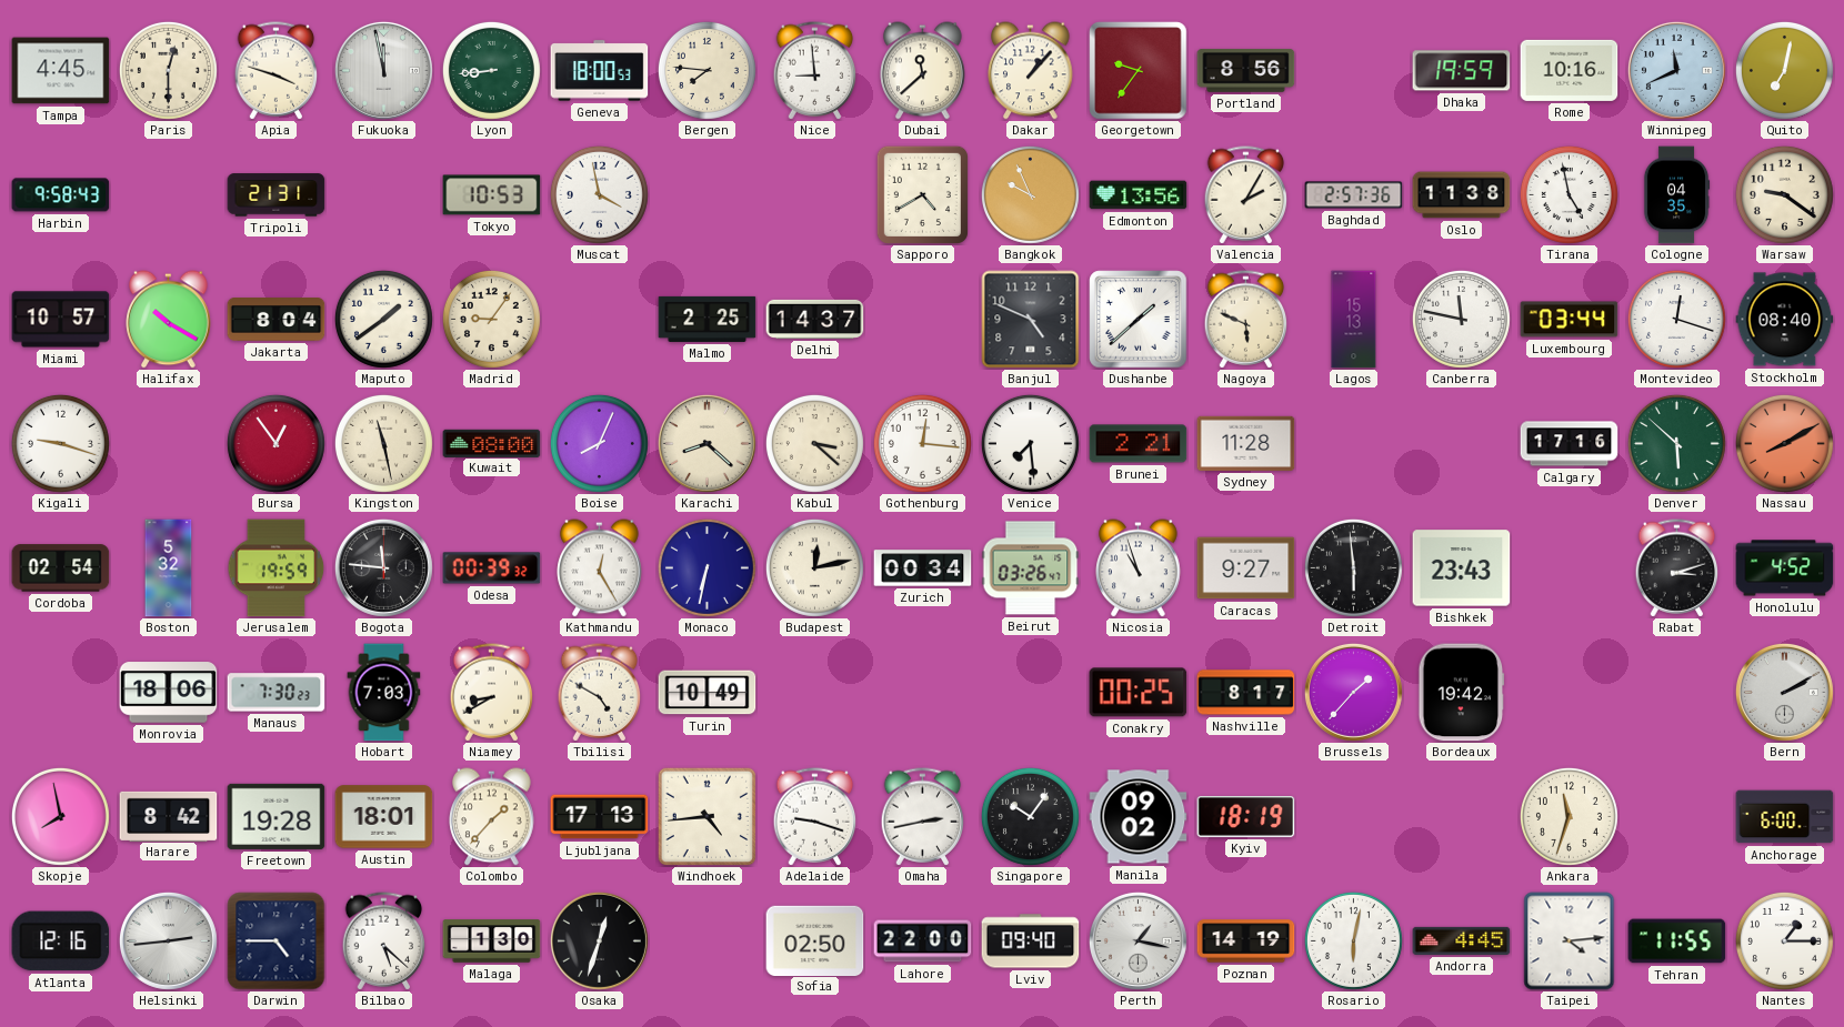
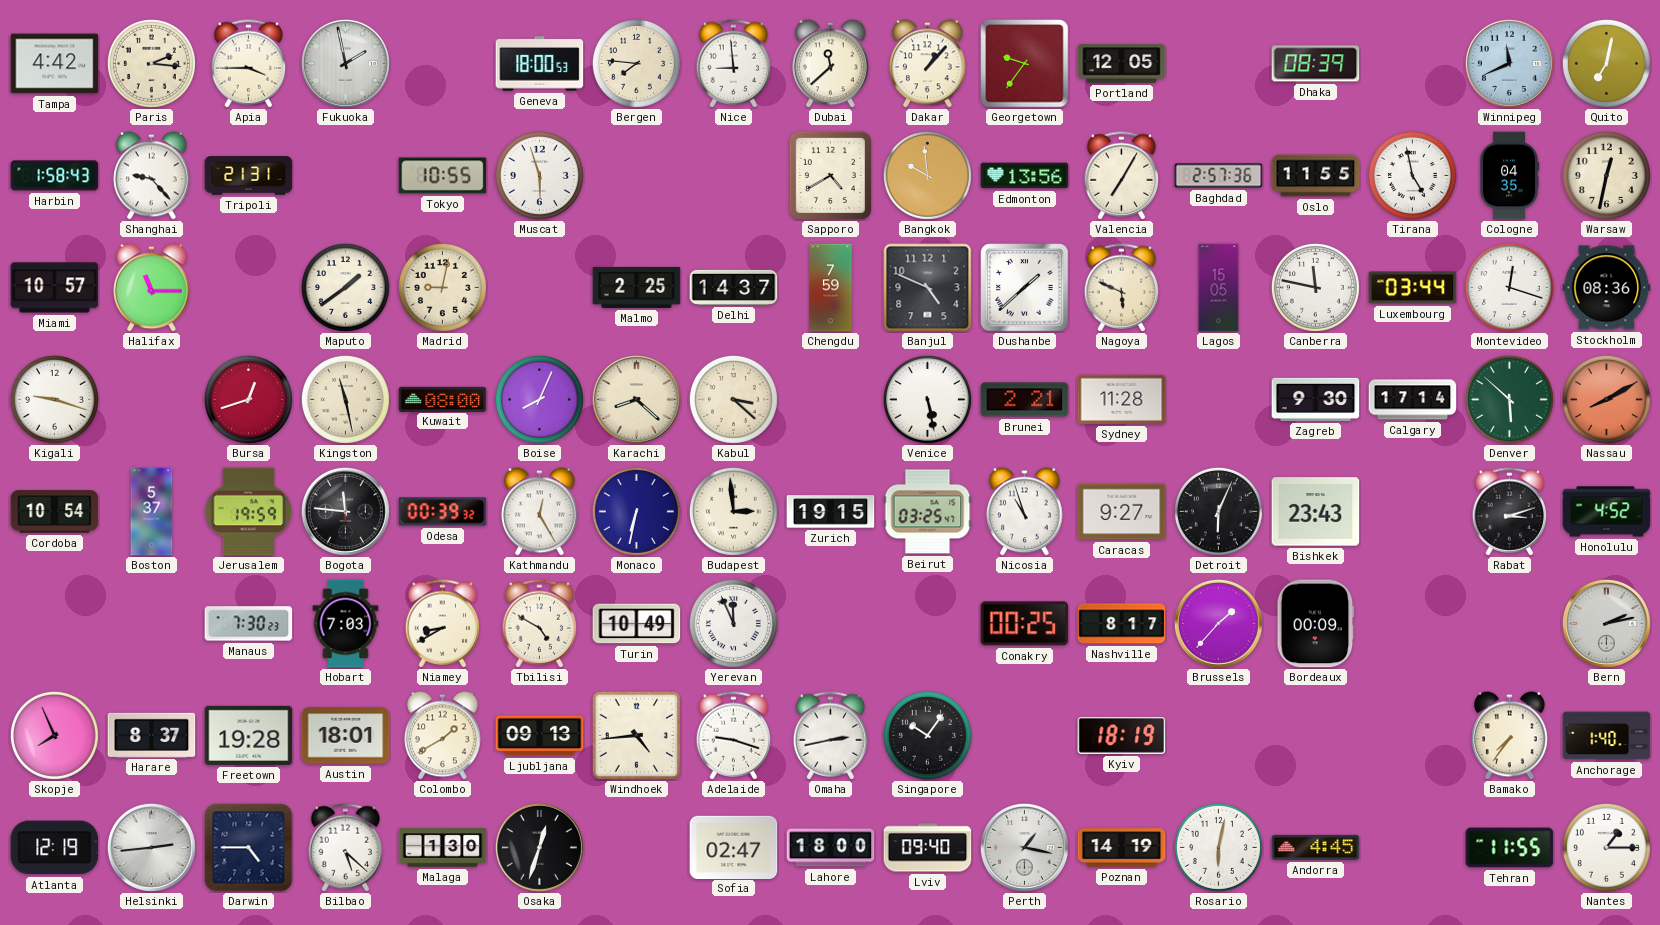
Tampa: 4:45 -> 4:42
Paris: 12:30 -> 2:16
Apia: 3:48 -> 3:45
Fukuoka: 11:58 -> 1:58
Lyon: 8:44 -> none
Portland: 8:56 -> 12:05
Dhaka: 19:59 -> 08:39
Rome: 10:16 -> none
Harbin: 9:58 -> 1:58
Shanghai: none -> 9:23
Tokyo: 10:53 -> 10:55
Muscat: 3:58 -> 5:57
Bangkok: 9:56 -> 9:59
Valencia: 2:05 -> 7:05
Oslo: 11:38 -> 11:55
Warsaw: 9:21 -> 12:32
Halifax: 10:20 -> 11:15
Jakarta: 8:04 -> none
Madrid: 9:06 -> 9:02
Chengdu: none -> 7:59
Lagos: 15:13 -> 15:05
Stockholm: 08:40 -> 08:36
Bursa: 12:54 -> 12:42
Gothenburg: 12:16 -> none
Venice: 7:29 -> 5:28
Zagreb: none -> 9:30
Calgary: 17:16 -> 17:14
Cordoba: 02:54 -> 10:54
Boston: 5:32 -> 5:37
Budapest: 12:13 -> 2:59
Zurich: 00:34 -> 19:15
Beirut: 03:26 -> 03:25
Detroit: 5:59 -> 6:04
Monrovia: 18:06 -> none
Yerevan: none -> 11:56
Bordeaux: 19:42 -> 00:09
Bern: 2:10 -> 2:13
Skopje: 7:58 -> 7:56
Harare: 8:42 -> 8:37
Colombo: 1:37 -> 1:40
Ljubljana: 17:13 -> 09:13
Manila: 09:02 -> none
Ankara: 11:33 -> none
Bamako: none -> 7:36
Anchorage: 6:00 -> 1:40
Atlanta: 12:16 -> 12:19
Sofia: 02:50 -> 02:47
Lahore: 22:00 -> 18:00
Taipei: 4:14 -> none
